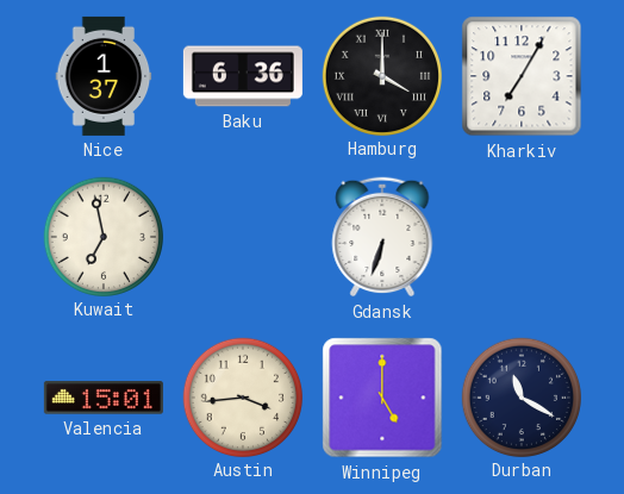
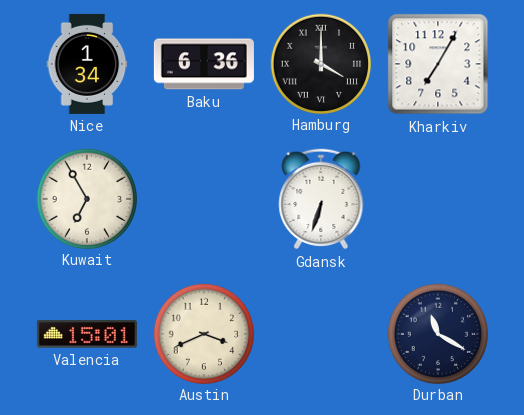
Nice: 1:37 -> 1:34
Kuwait: 6:58 -> 6:55
Austin: 3:44 -> 3:41
Winnipeg: 5:00 -> none
